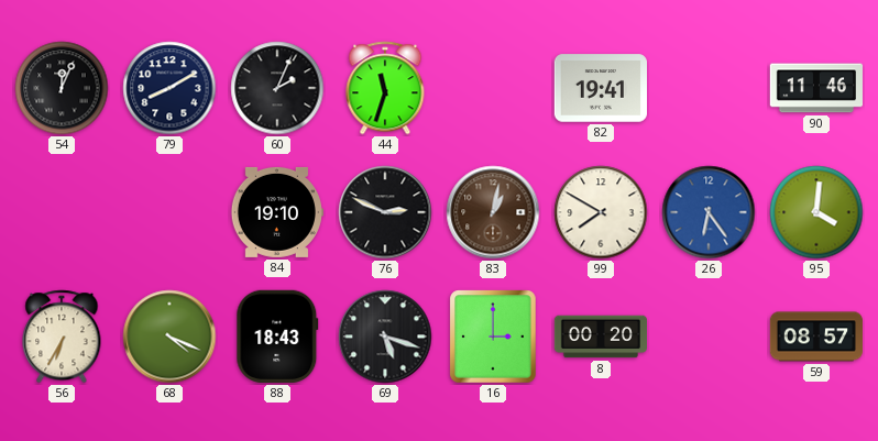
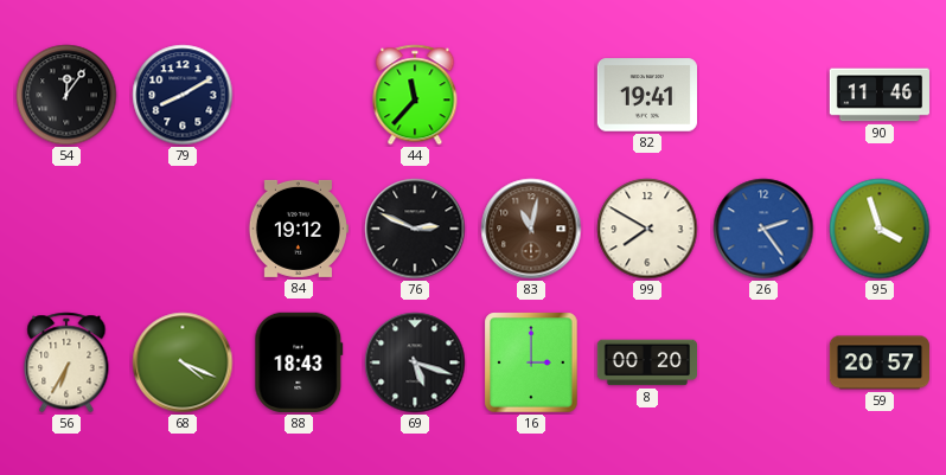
54: 12:04 -> 12:06
60: 2:04 -> none
44: 11:33 -> 11:37
84: 19:10 -> 19:12
83: 1:02 -> 11:02
26: 6:24 -> 2:24
95: 4:01 -> 3:57
59: 08:57 -> 20:57
